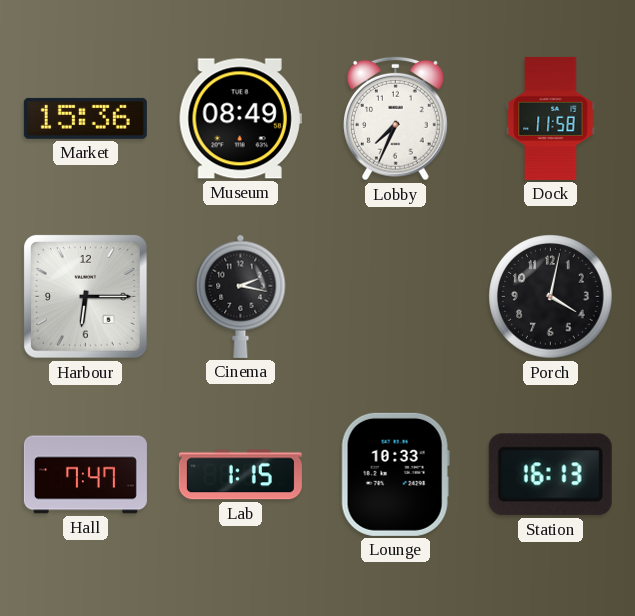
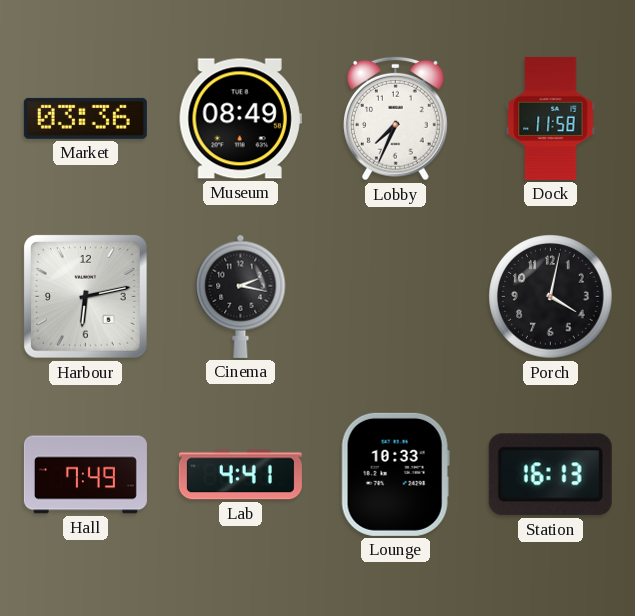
Market: 15:36 -> 03:36
Harbour: 6:15 -> 6:13
Hall: 7:47 -> 7:49
Lab: 1:15 -> 4:41
